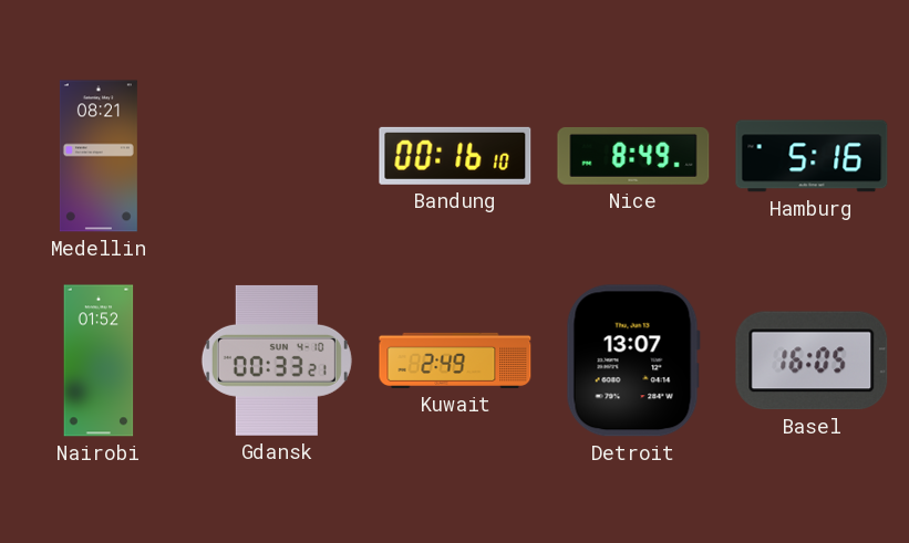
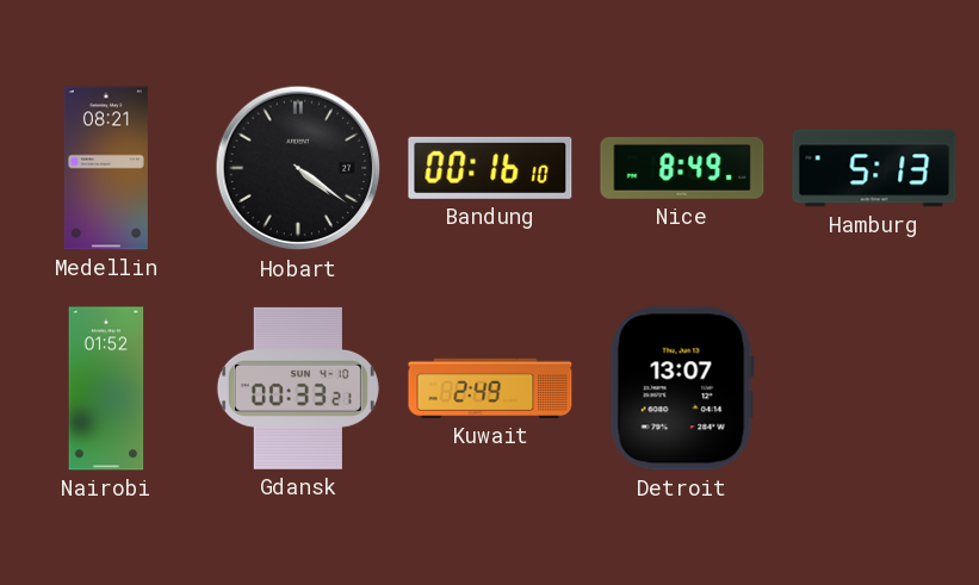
Hobart: none -> 4:21
Hamburg: 5:16 -> 5:13
Basel: 16:05 -> none
